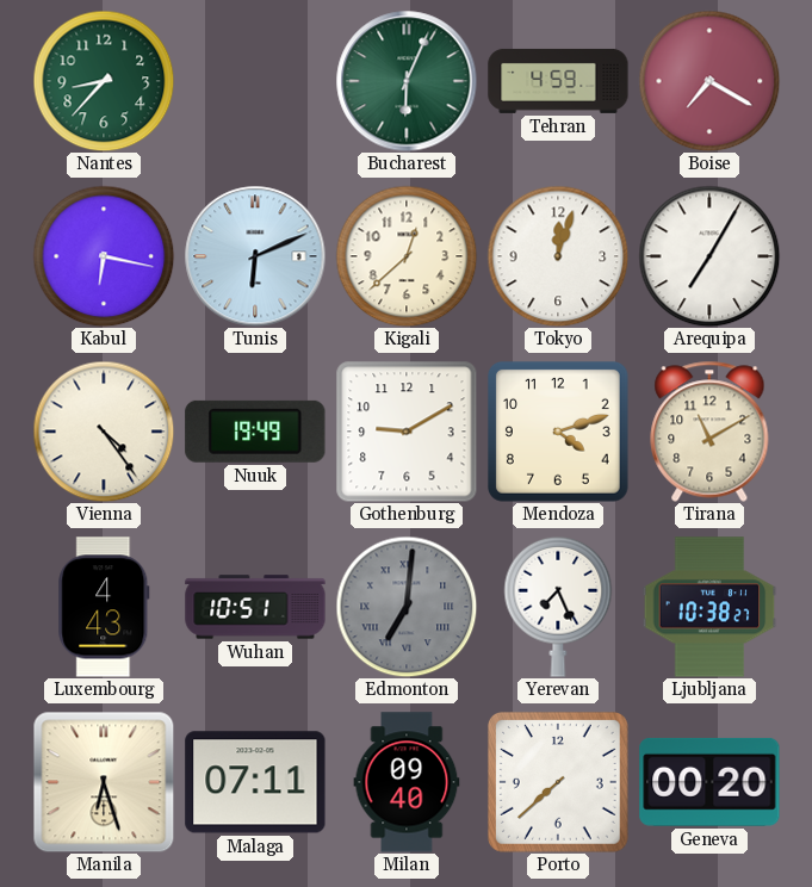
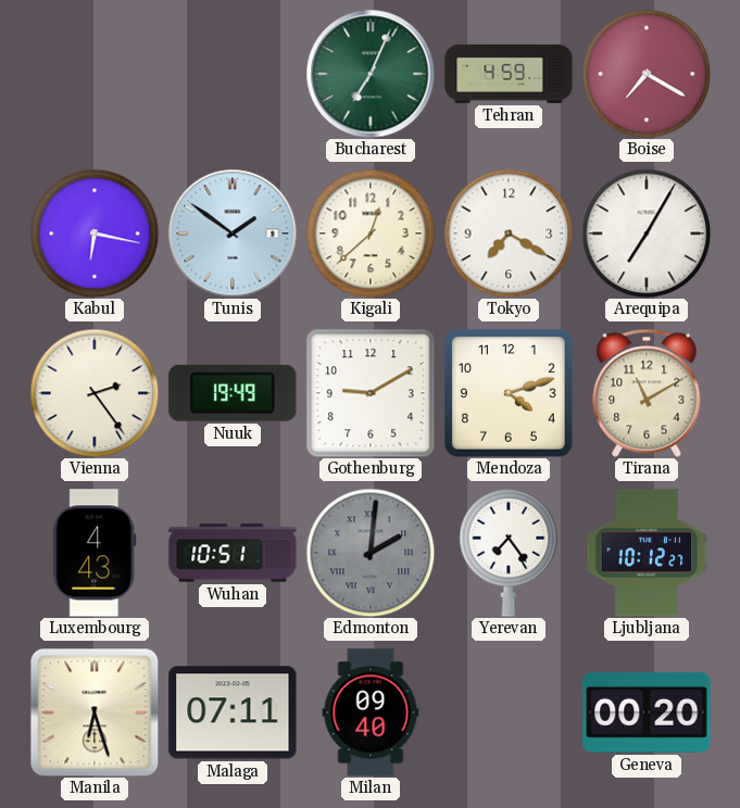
Nantes: 8:37 -> none
Bucharest: 6:04 -> 7:04
Tunis: 6:11 -> 1:51
Tokyo: 12:03 -> 7:20
Vienna: 4:24 -> 2:24
Edmonton: 7:01 -> 2:01
Yerevan: 7:26 -> 7:24
Ljubljana: 10:38 -> 10:12
Porto: 7:38 -> none
